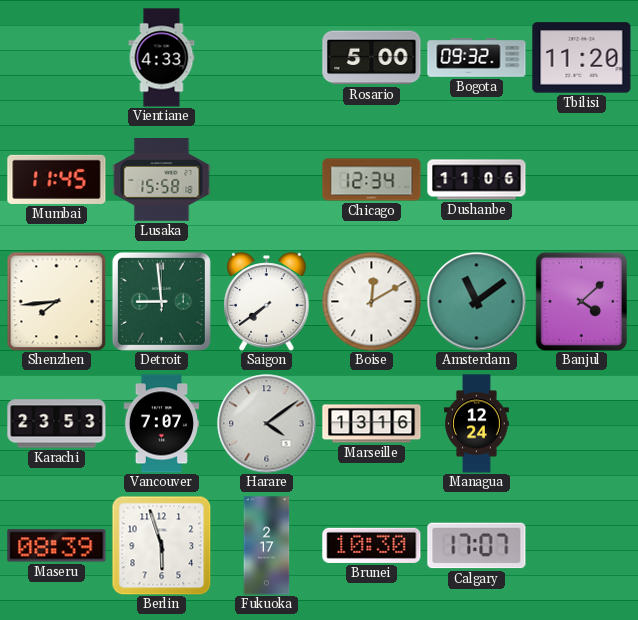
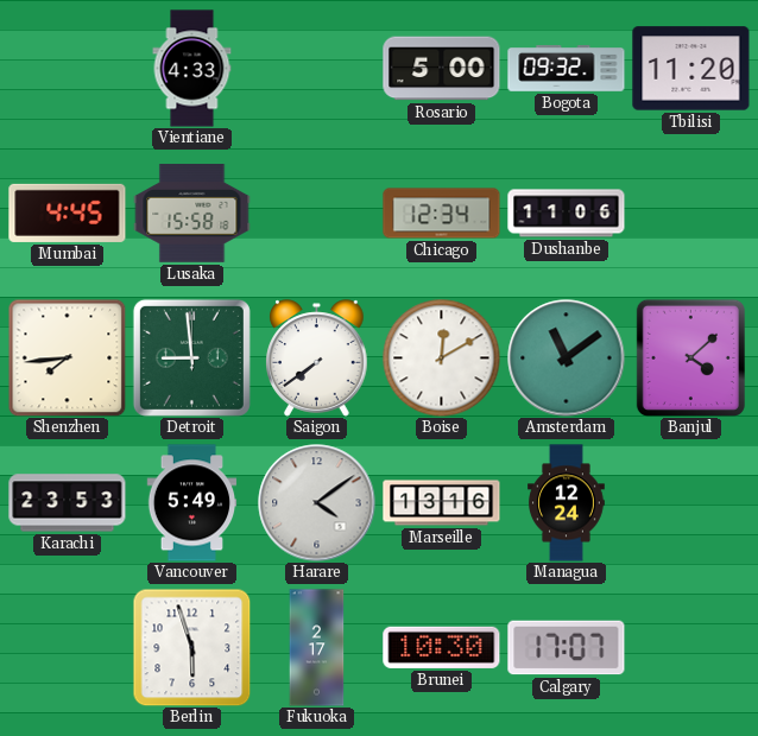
Mumbai: 11:45 -> 4:45
Vancouver: 7:07 -> 5:49
Maseru: 08:39 -> none
